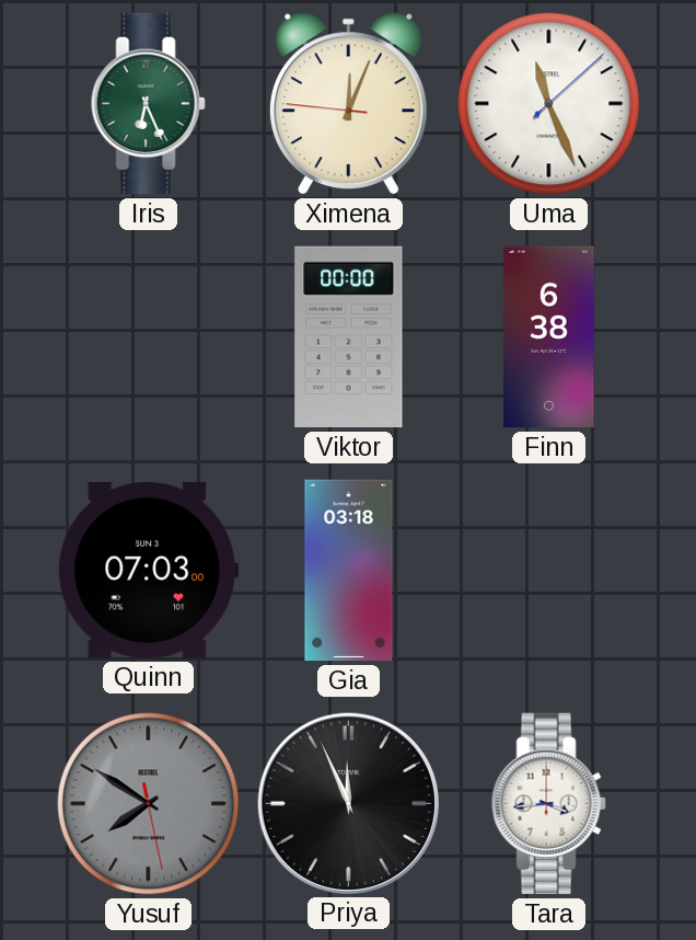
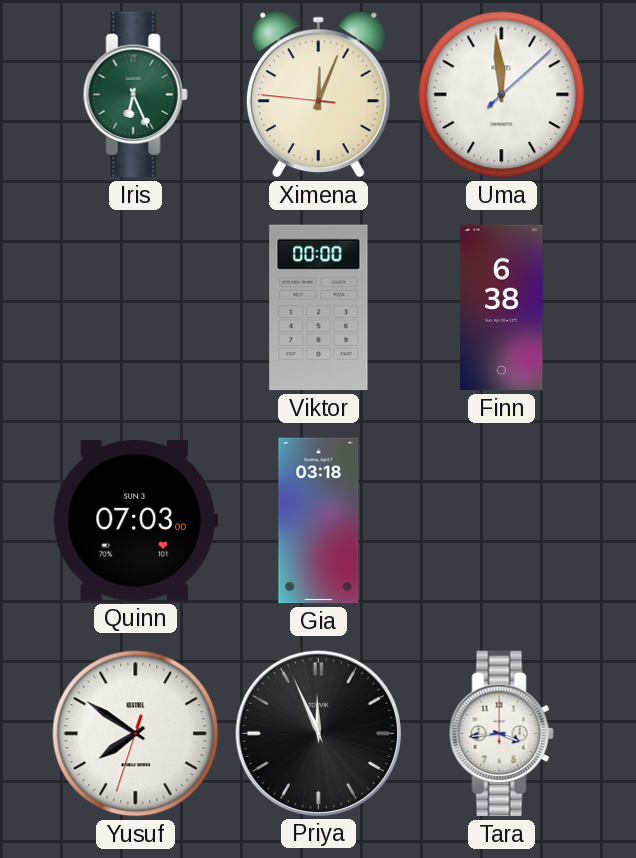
Uma: 11:26 -> 11:59
Yusuf: 7:50:28 -> 7:50:33
Yusuf dial: grey -> white
